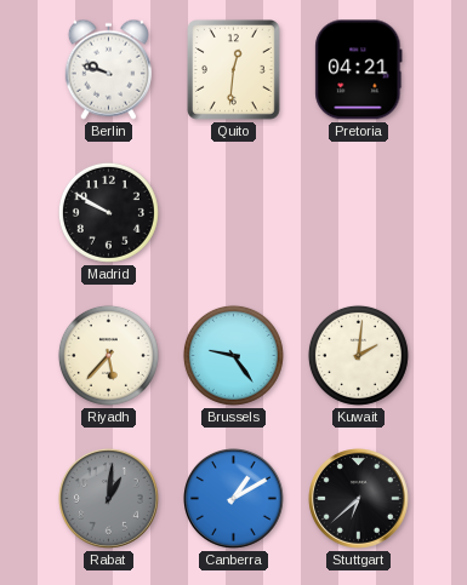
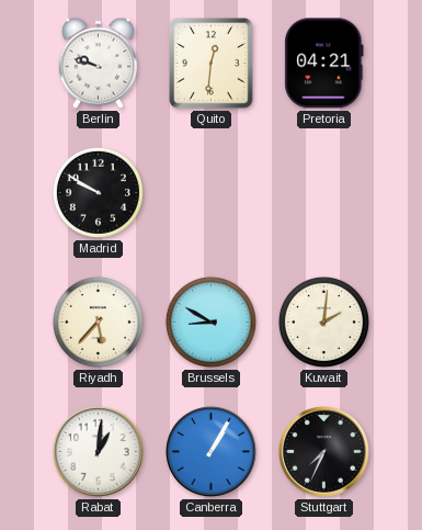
Brussels: 9:24 -> 8:50
Rabat dial: grey -> white
Canberra: 1:10 -> 1:05
Stuttgart: 6:38 -> 7:34
